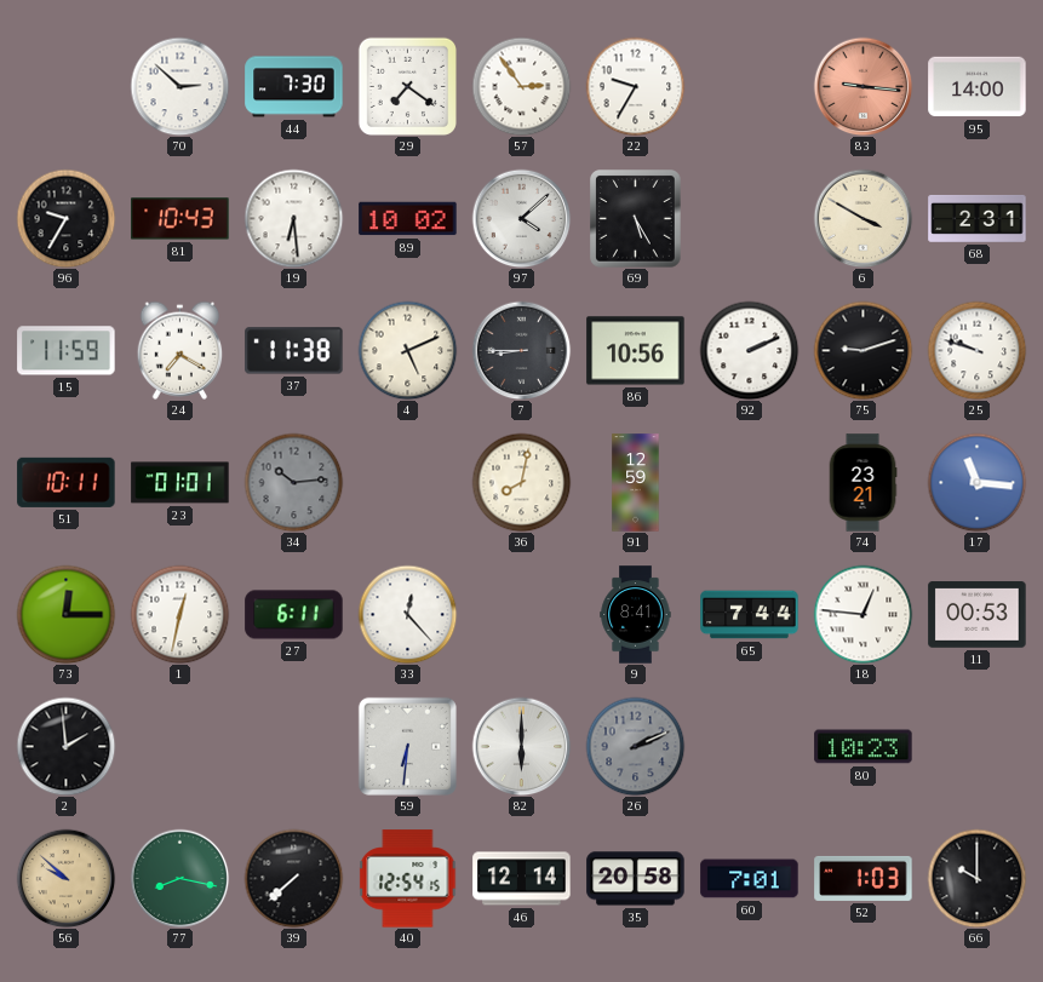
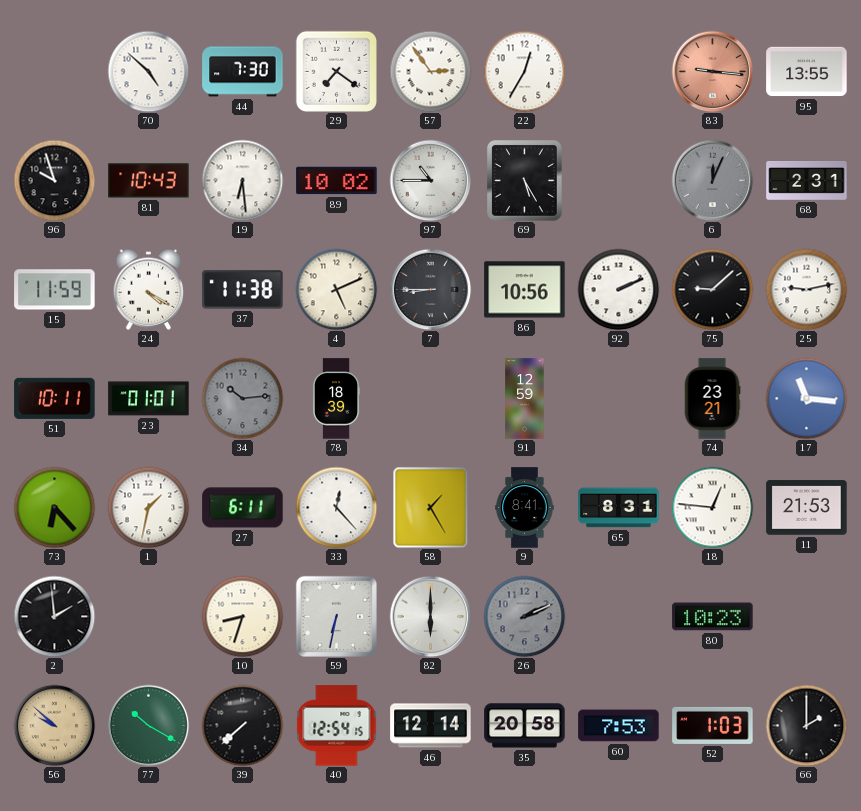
70: 2:52 -> 4:52
22: 9:35 -> 12:35
95: 14:00 -> 13:55
96: 9:35 -> 9:57
97: 4:08 -> 10:45
6: 3:50 -> 12:04
6 dial: cream -> grey
24: 7:20 -> 4:20
75: 9:12 -> 9:08
25: 9:48 -> 9:13
78: none -> 18:39
36: 8:02 -> none
73: 12:15 -> 6:23
1: 12:32 -> 1:32
58: none -> 1:25
65: 7:44 -> 8:31
11: 00:53 -> 21:53
10: none -> 8:33
59: 6:31 -> 6:32
77: 8:17 -> 10:20
60: 7:01 -> 7:53
66: 10:00 -> 2:00
